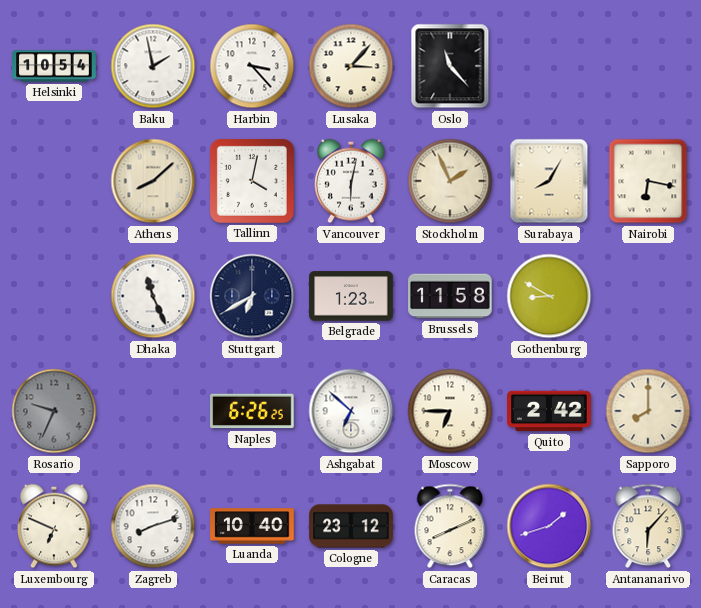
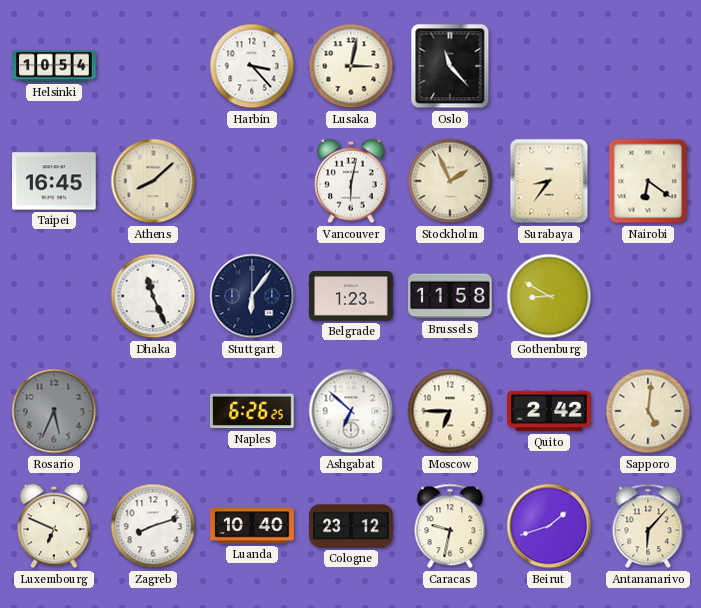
Baku: 1:58 -> none
Lusaka: 3:07 -> 3:02
Taipei: none -> 16:45
Tallinn: 4:02 -> none
Surabaya: 8:05 -> 8:36
Nairobi: 6:17 -> 6:21
Stuttgart: 6:40 -> 6:06
Rosario: 9:34 -> 5:34
Sapporo: 8:00 -> 5:01
Caracas: 8:11 -> 9:32
